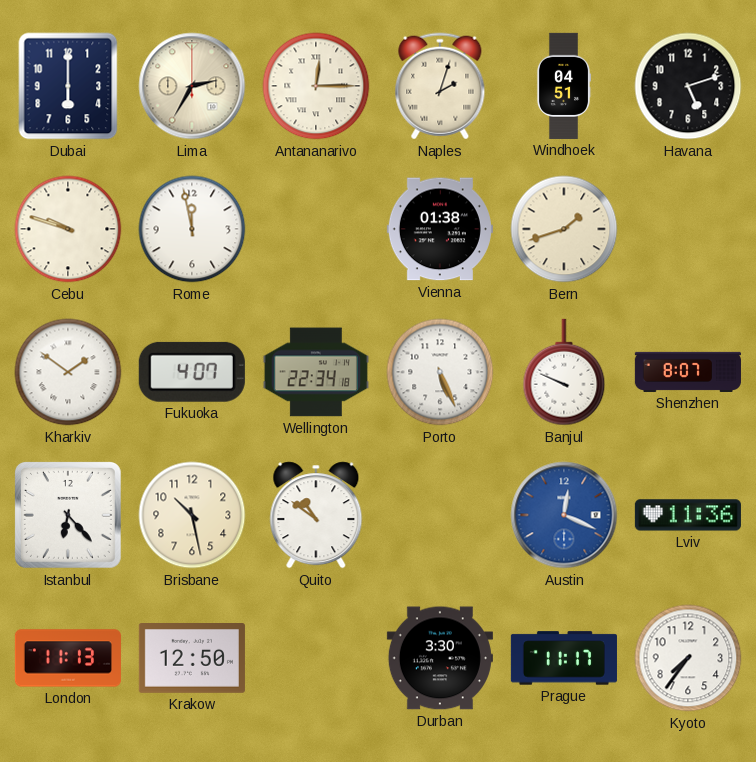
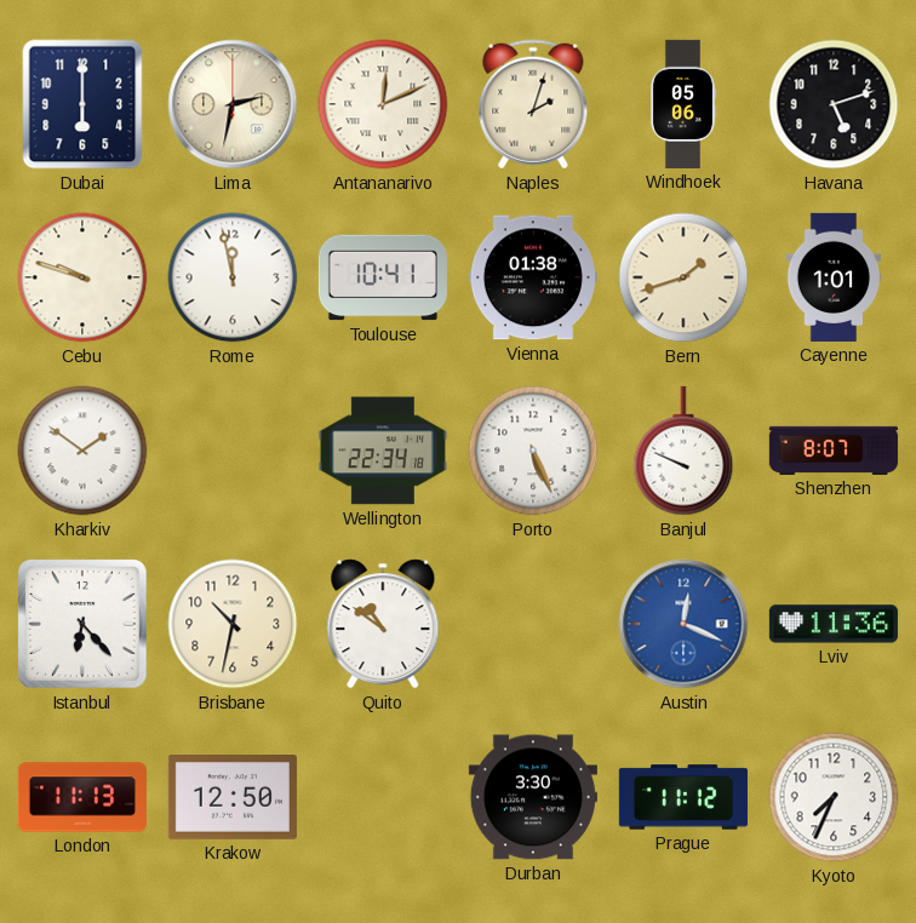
Lima: 2:35 -> 2:32
Antananarivo: 12:15 -> 12:11
Windhoek: 04:51 -> 05:06
Toulouse: none -> 10:41
Cayenne: none -> 1:01
Fukuoka: 4:07 -> none
Brisbane: 10:28 -> 10:32
Prague: 11:17 -> 11:12
Kyoto: 7:36 -> 7:34
